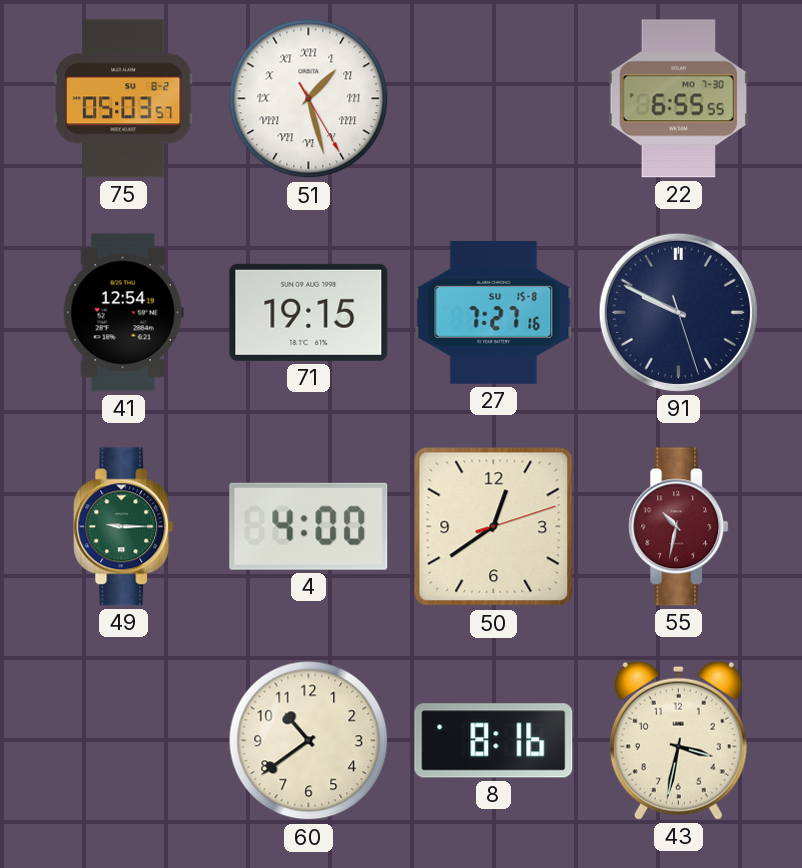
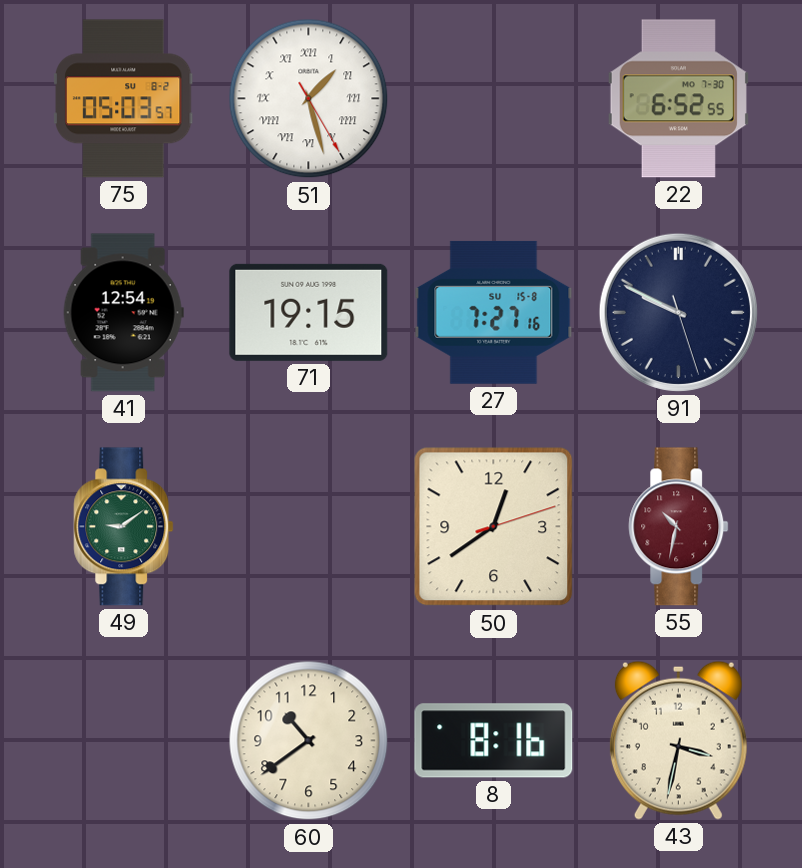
22: 6:55 -> 6:52
49: 9:15 -> 9:09
4: 4:00 -> none
